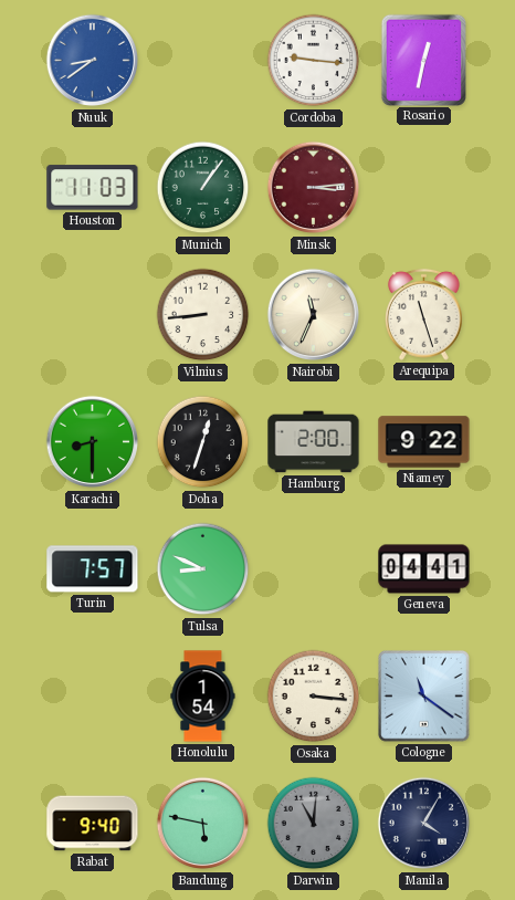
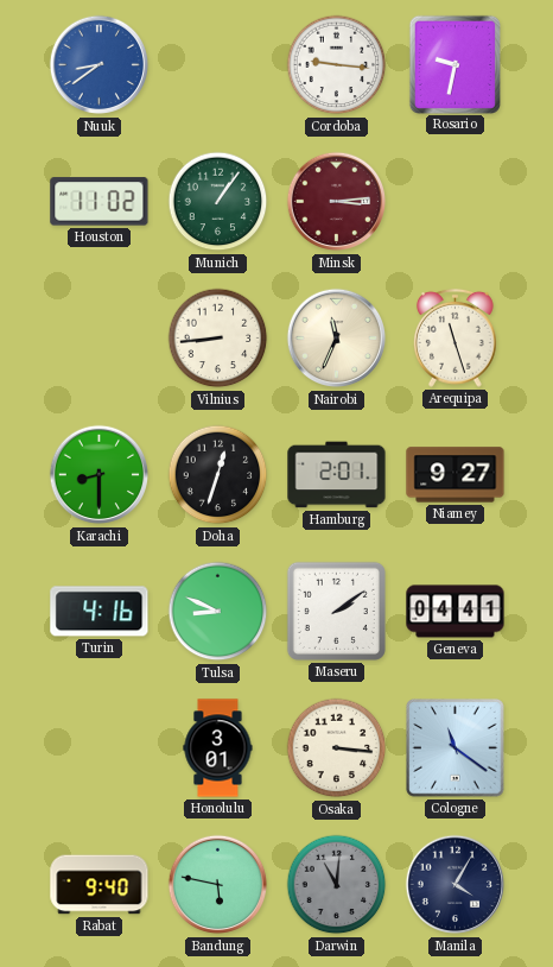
Rosario: 12:32 -> 9:32
Houston: 11:03 -> 11:02
Hamburg: 2:00 -> 2:01
Niamey: 9:22 -> 9:27
Turin: 7:57 -> 4:16
Maseru: none -> 2:09
Honolulu: 1:54 -> 3:01
